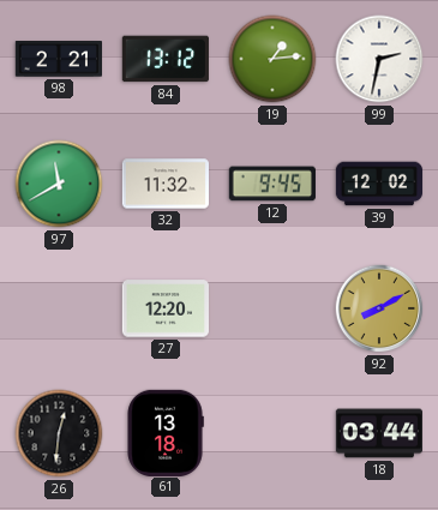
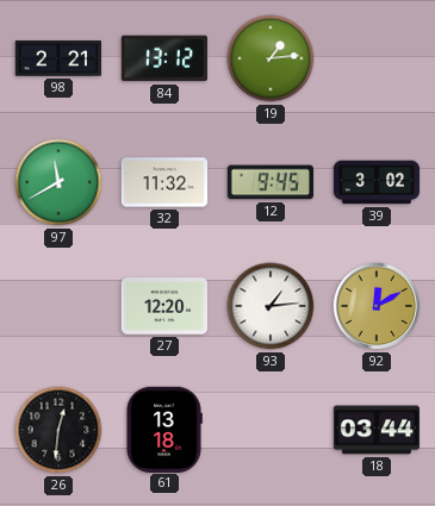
99: 2:32 -> none
39: 12:02 -> 3:02
93: none -> 1:14
92: 8:10 -> 12:10
